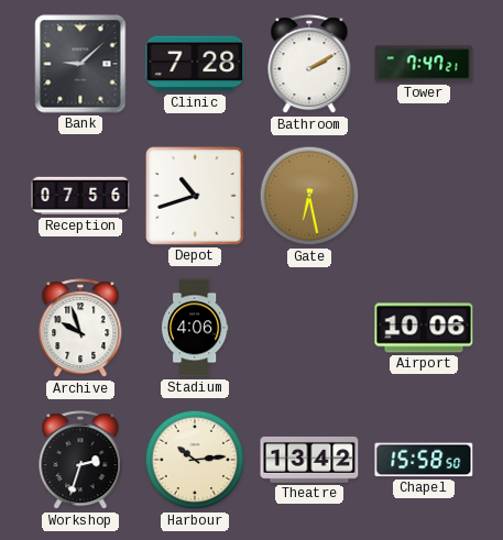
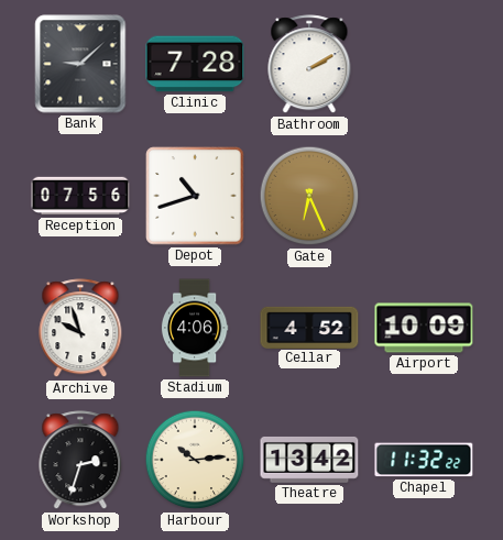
Tower: 7:47 -> none
Gate: 6:28 -> 6:26
Cellar: none -> 4:52
Airport: 10:06 -> 10:09
Chapel: 15:58 -> 11:32
